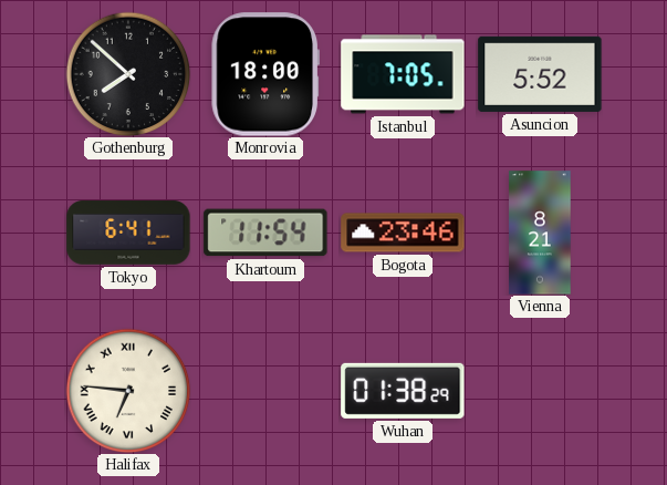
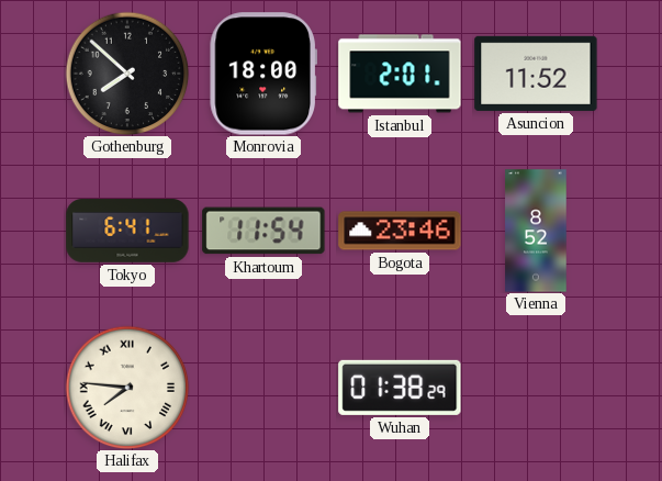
Istanbul: 7:05 -> 2:01
Asuncion: 5:52 -> 11:52
Vienna: 8:21 -> 8:52
Halifax: 6:46 -> 7:46
